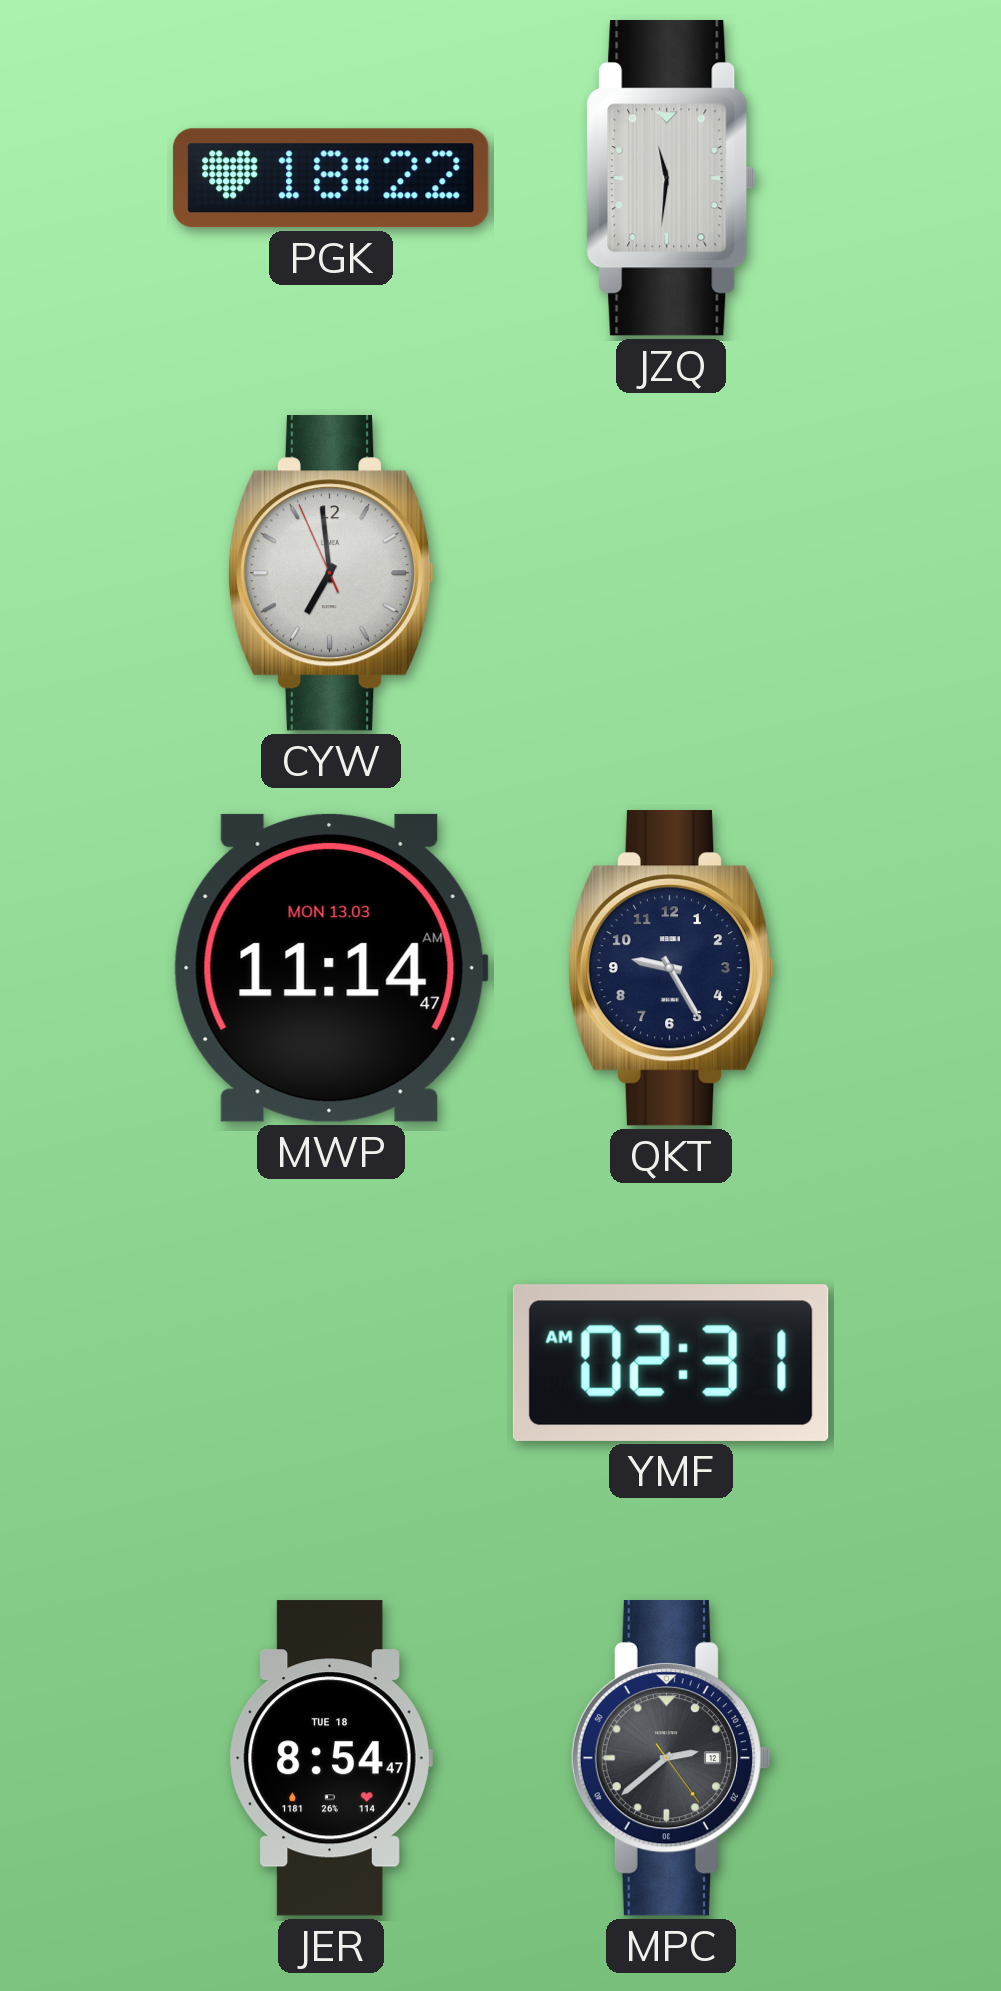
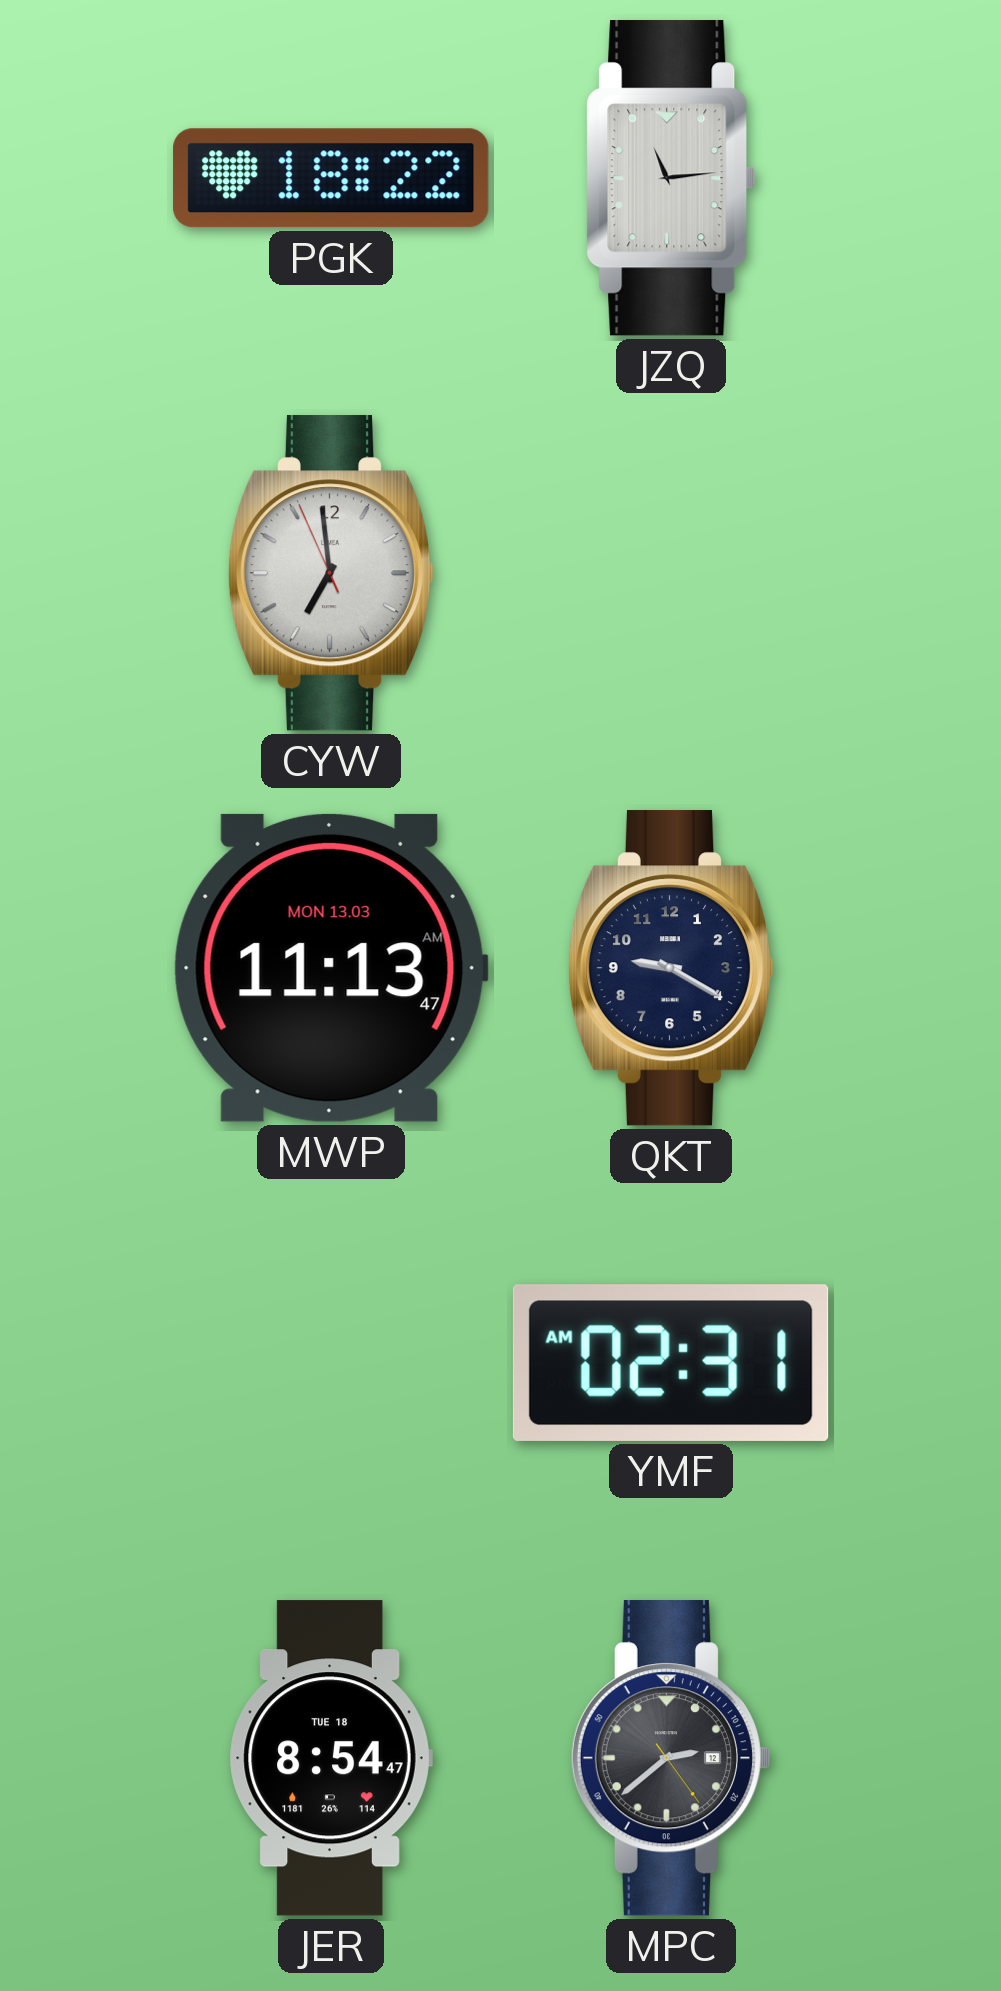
JZQ: 11:31 -> 11:14
MWP: 11:14 -> 11:13
QKT: 9:25 -> 9:20
